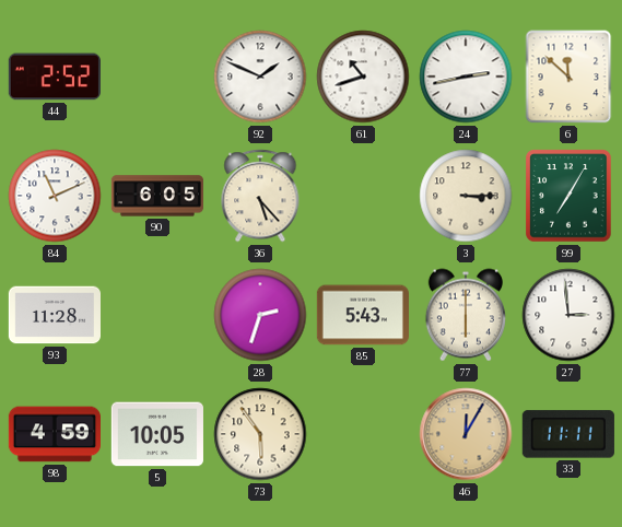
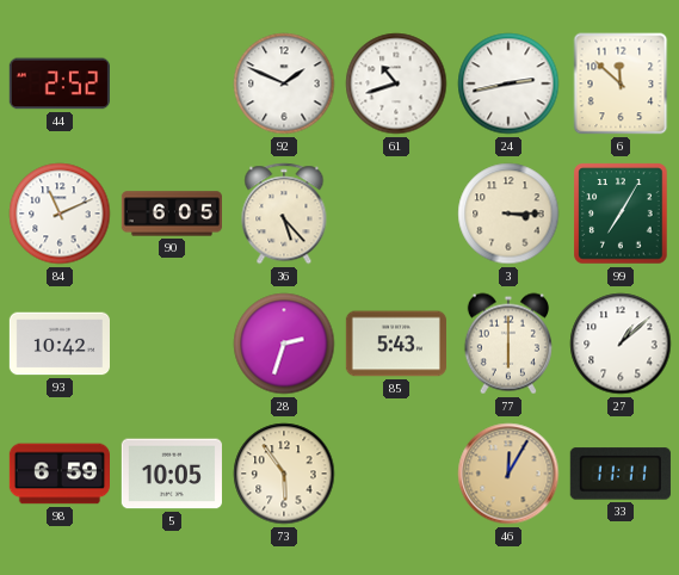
93: 11:28 -> 10:42
27: 2:59 -> 1:08
98: 4:59 -> 6:59
